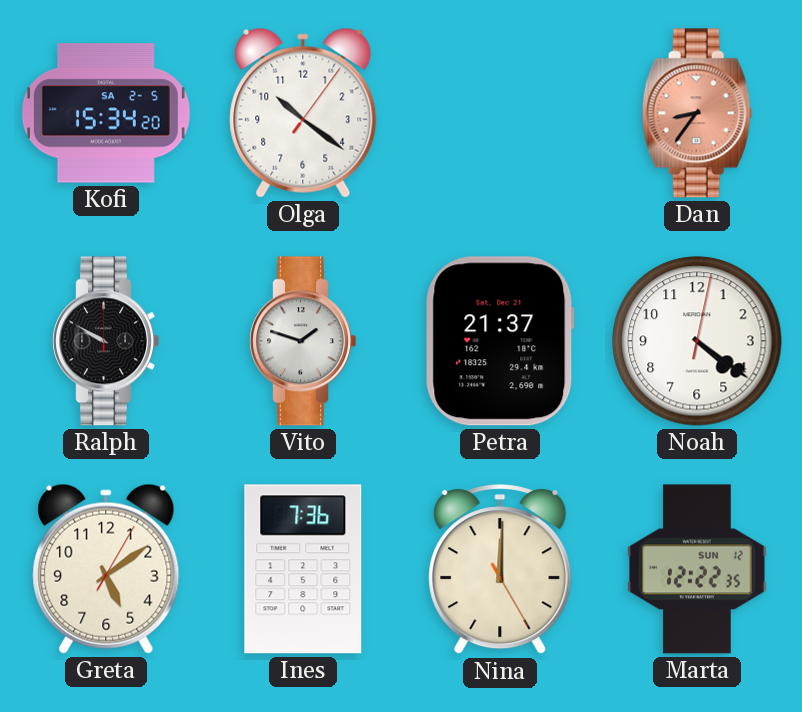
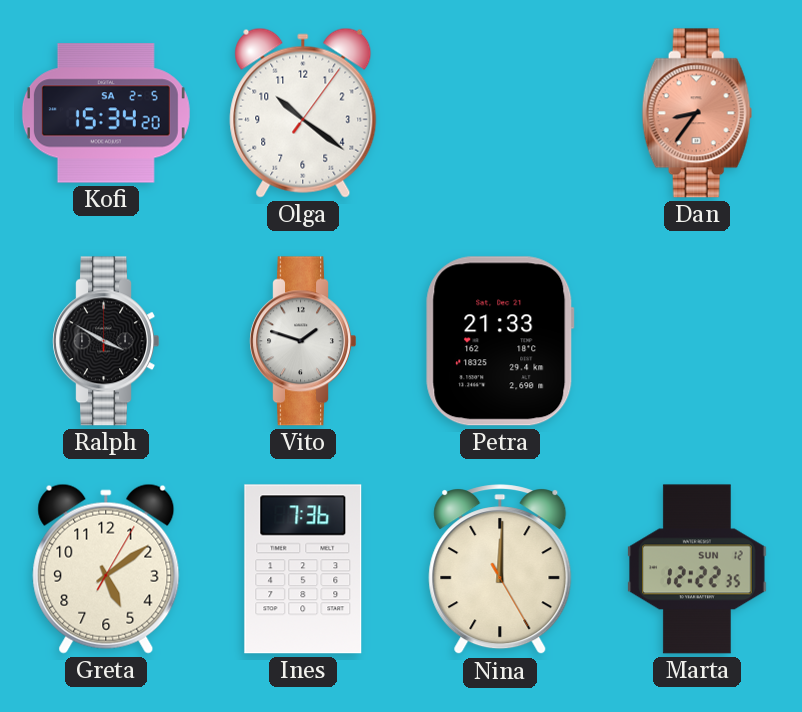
Ralph: 9:50 -> 3:50
Petra: 21:37 -> 21:33
Noah: 4:21 -> none
